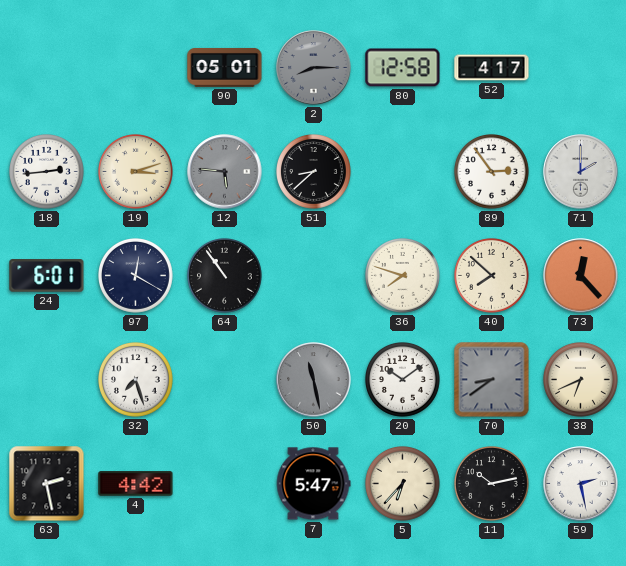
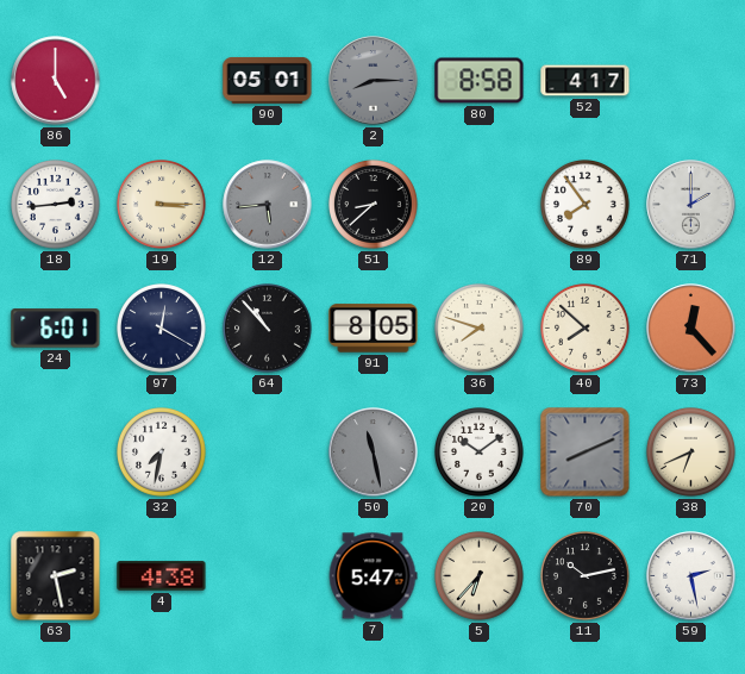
86: none -> 5:00
80: 12:58 -> 8:58
19: 3:12 -> 3:15
12: 5:46 -> 5:44
89: 2:54 -> 7:54
64: 10:54 -> 10:53
91: none -> 8:05
32: 7:27 -> 7:32
70: 8:39 -> 8:11
4: 4:42 -> 4:38
